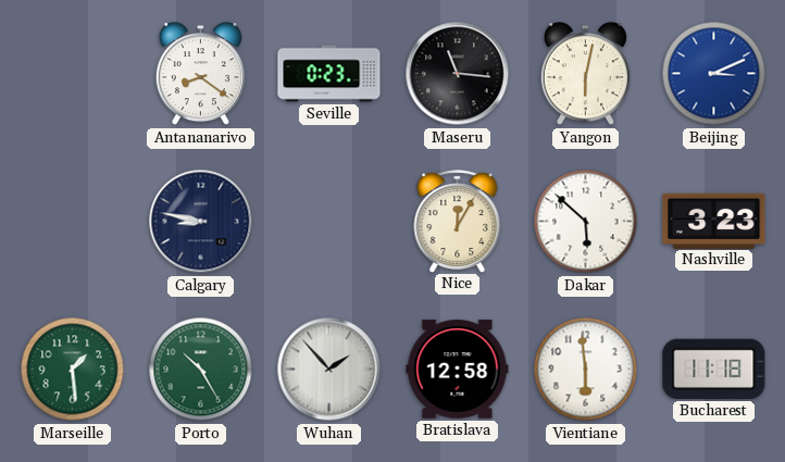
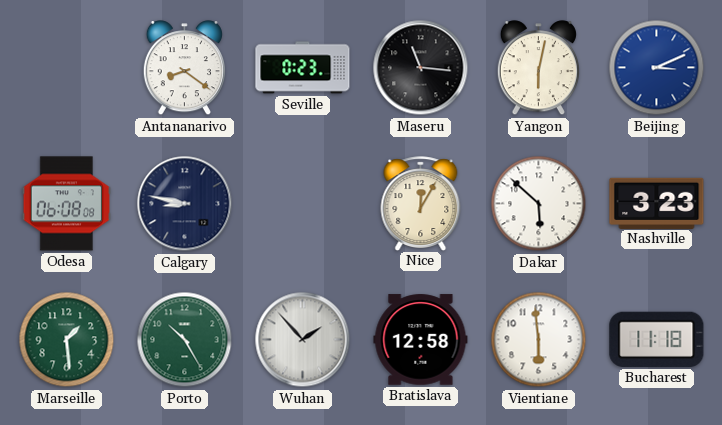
Odesa: none -> 06:08
